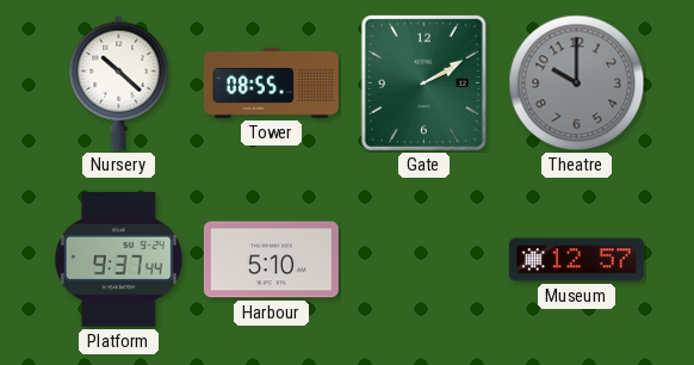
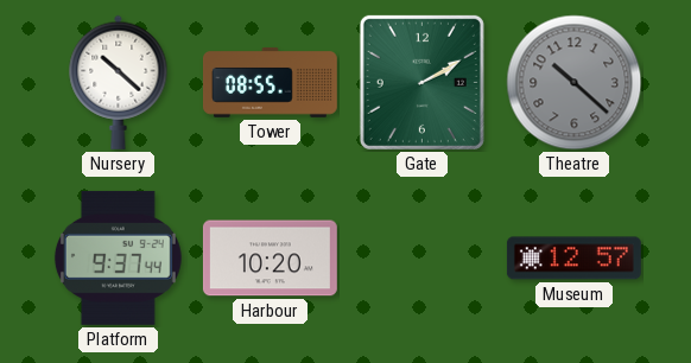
Theatre: 10:00 -> 10:22
Harbour: 5:10 -> 10:20
